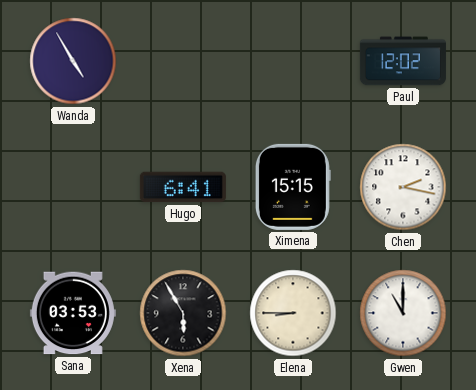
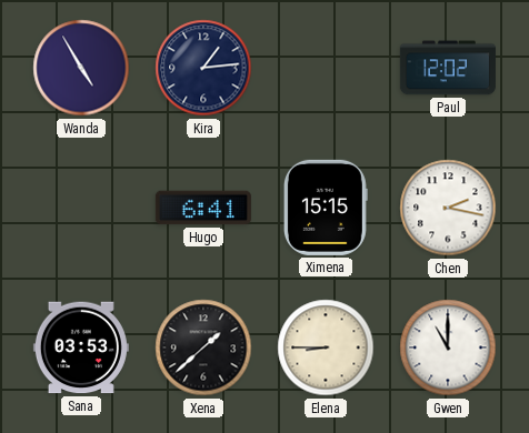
Kira: none -> 1:14
Xena: 5:55 -> 1:38
